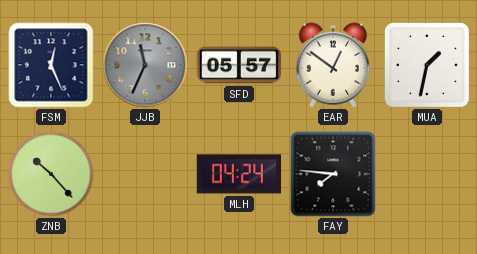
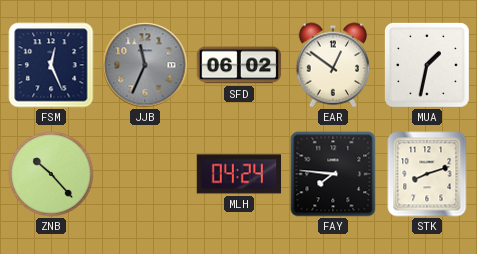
SFD: 05:57 -> 06:02
STK: none -> 8:12
